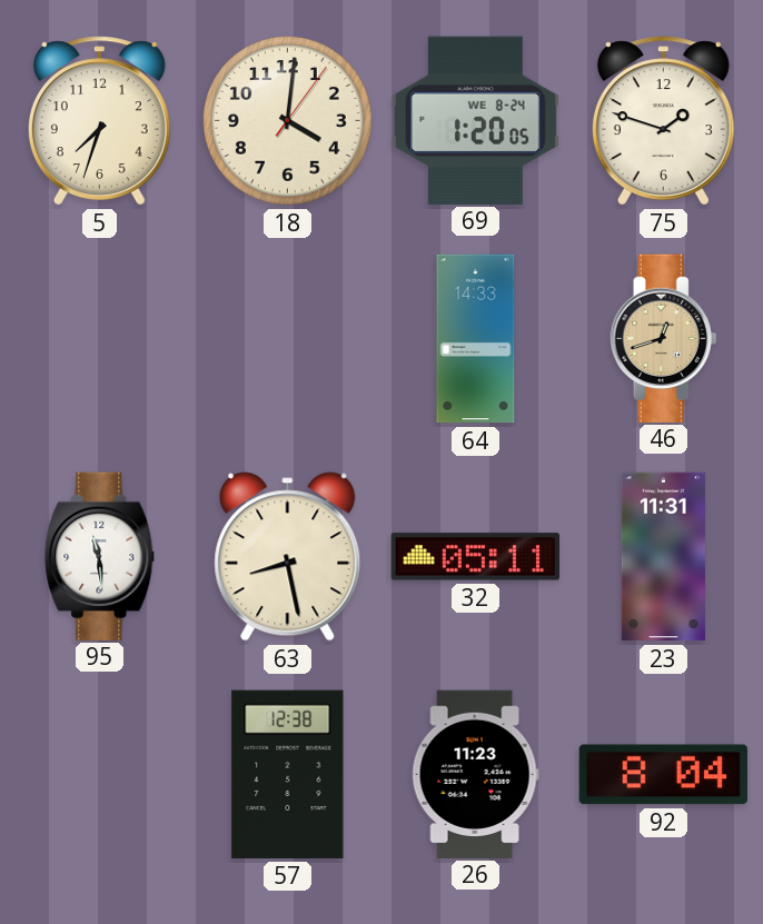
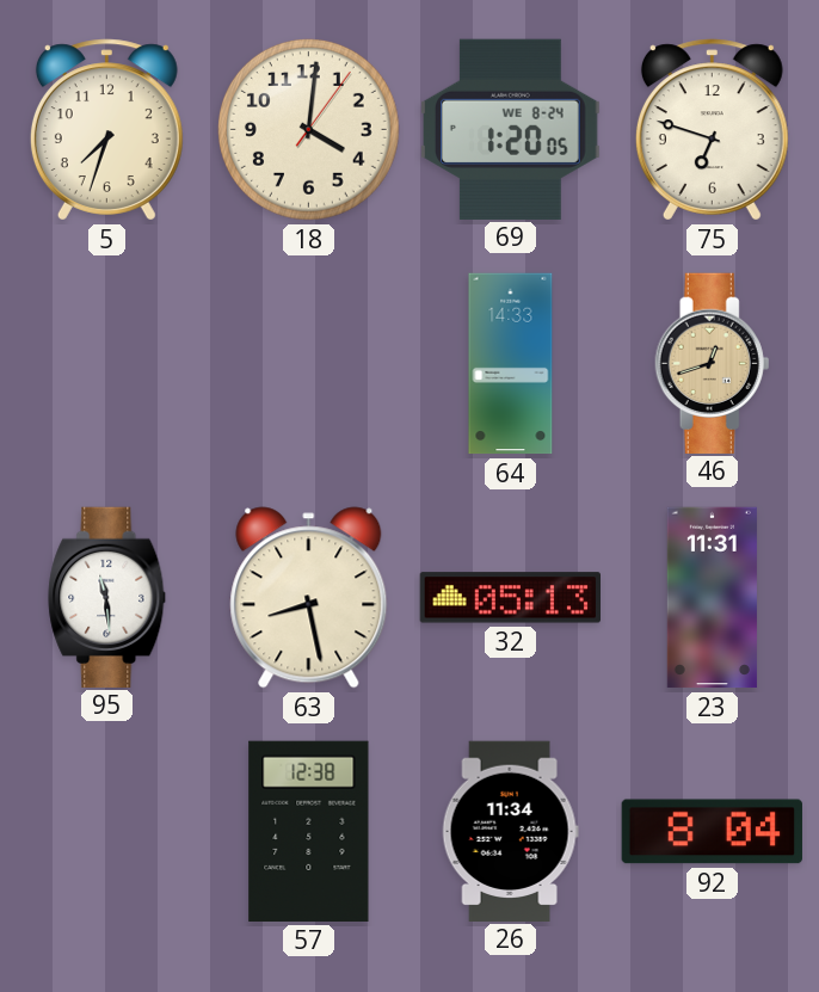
75: 1:48 -> 6:48
32: 05:11 -> 05:13
26: 11:23 -> 11:34
